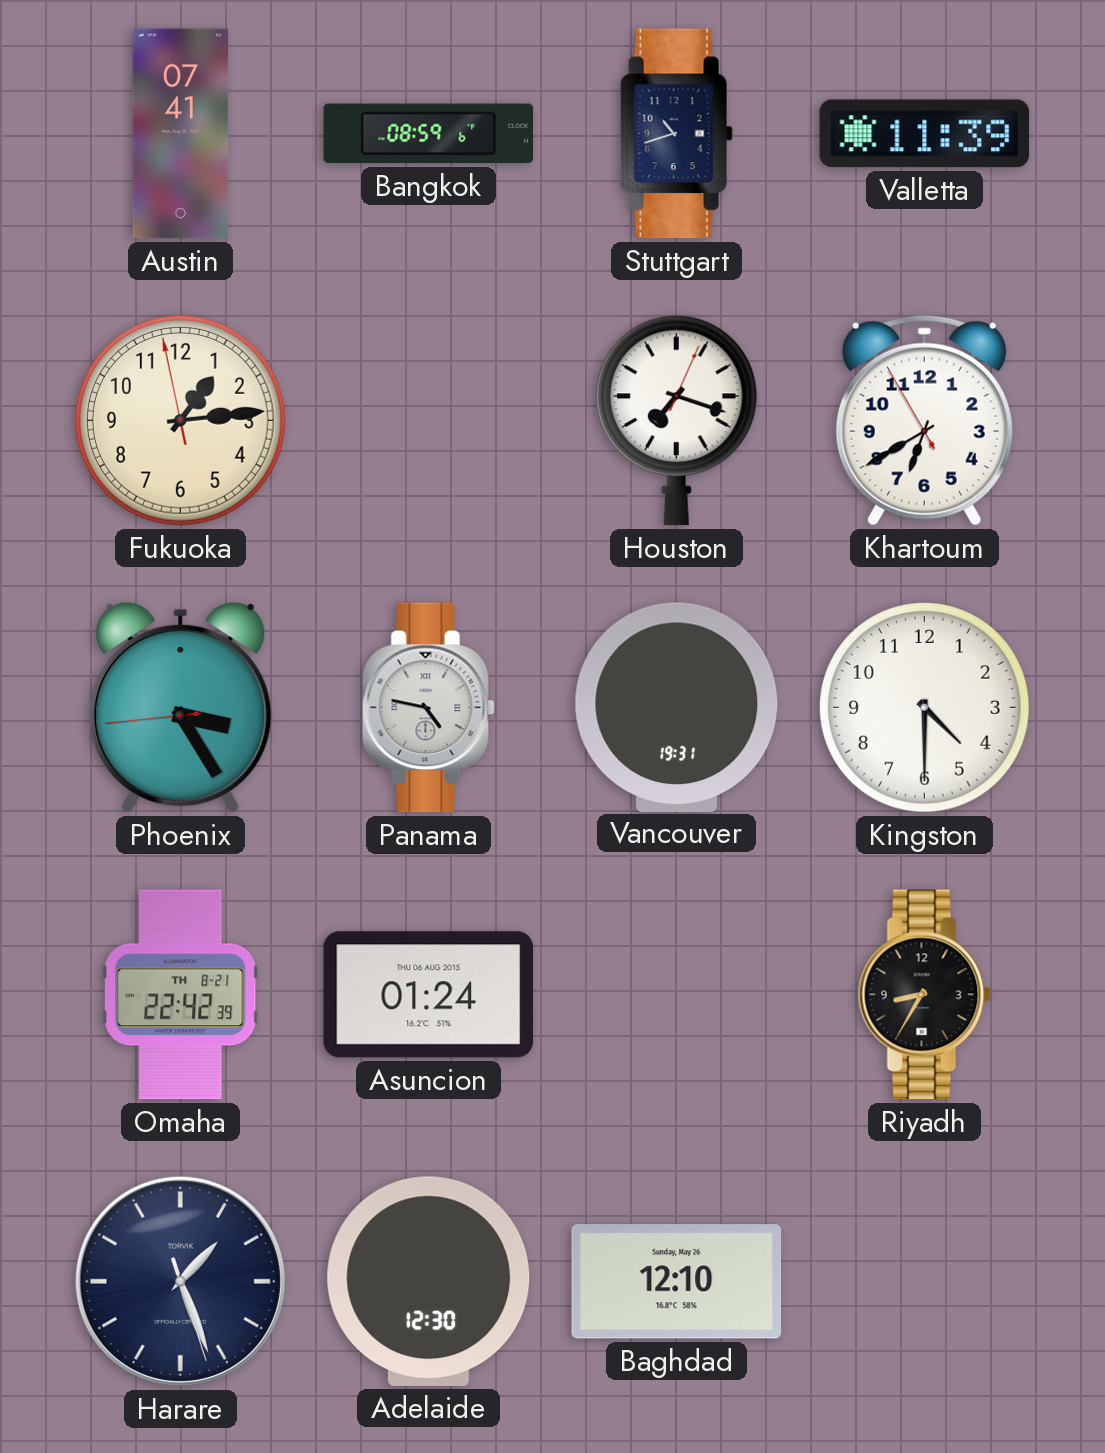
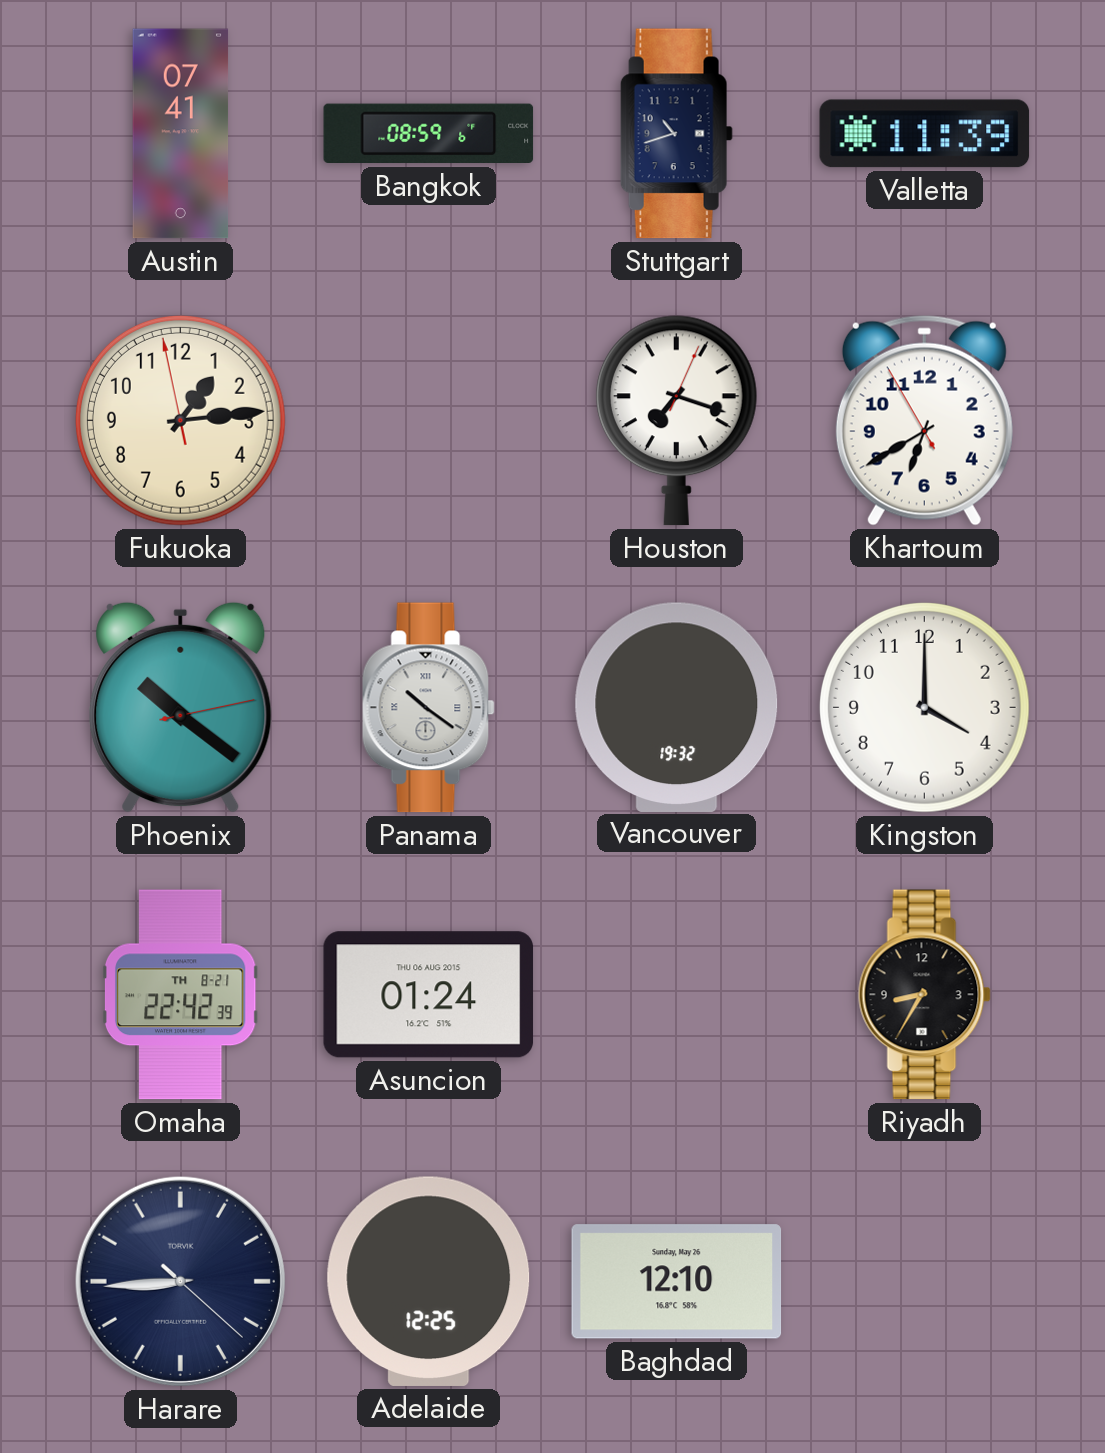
Phoenix: 3:24 -> 10:21
Panama: 4:47 -> 10:21
Vancouver: 19:31 -> 19:32
Kingston: 4:30 -> 4:00
Harare: 1:26 -> 8:44
Adelaide: 12:30 -> 12:25
